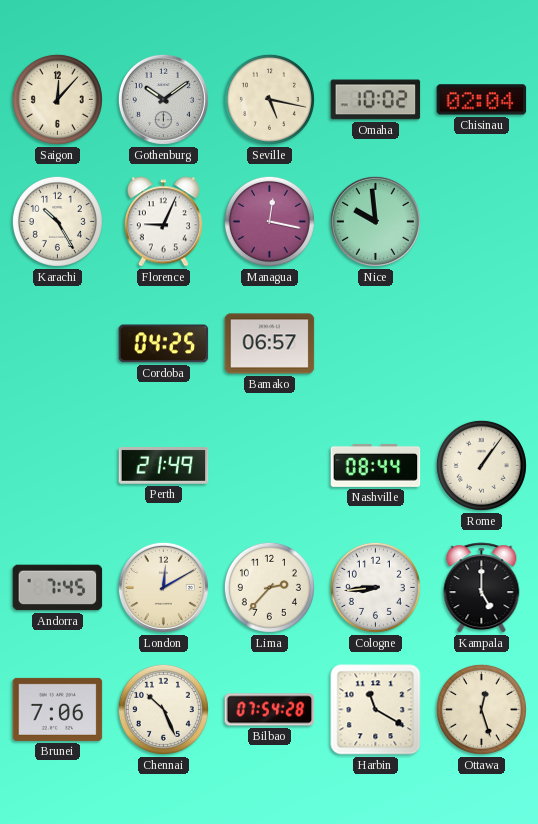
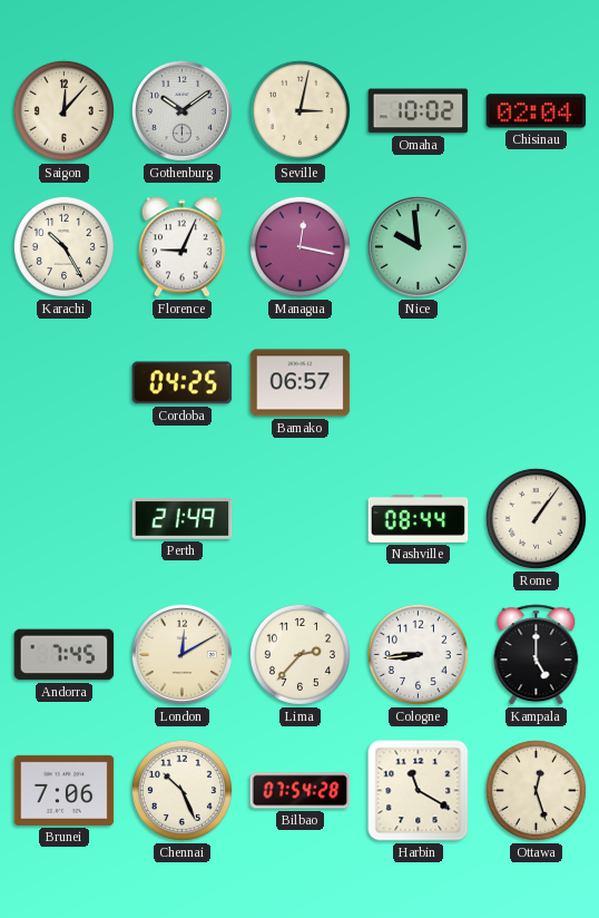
Seville: 5:17 -> 3:02
